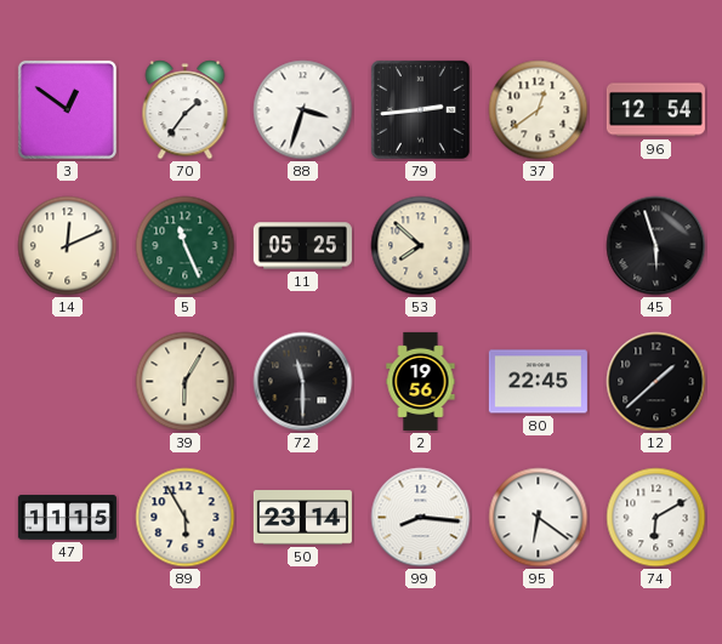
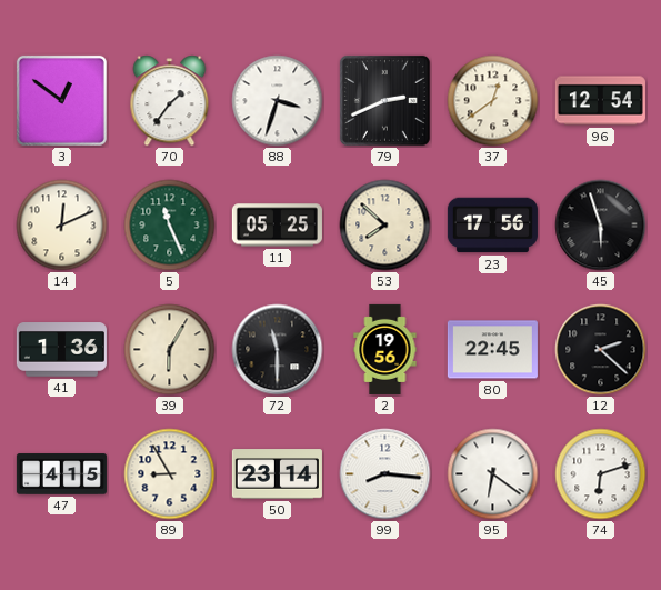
79: 2:44 -> 2:41
23: none -> 17:56
41: none -> 1:36
12: 1:38 -> 2:22
47: 11:15 -> 4:15
89: 5:55 -> 8:55
74: 6:10 -> 6:12
